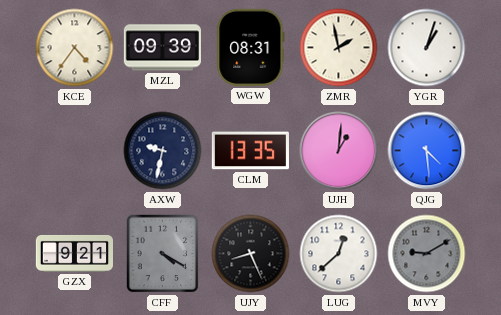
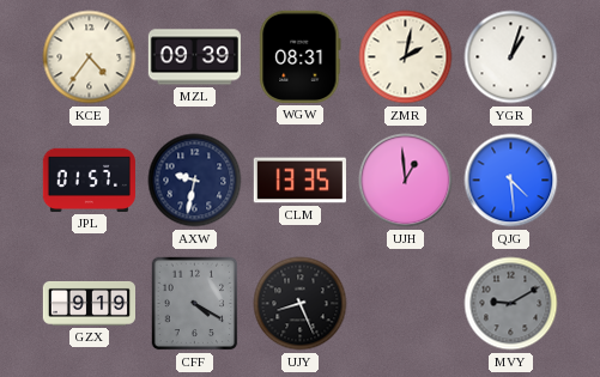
ZMR: 1:58 -> 2:02
JPL: none -> 01:57
UJH: 1:01 -> 12:59
GZX: 9:21 -> 9:19
LUG: 12:38 -> none
